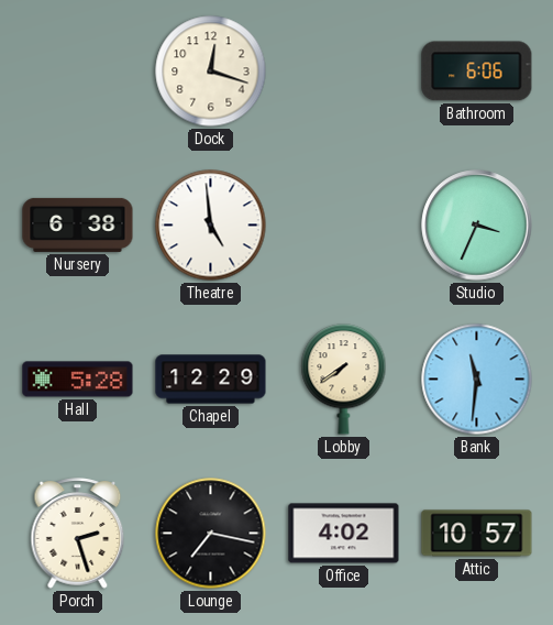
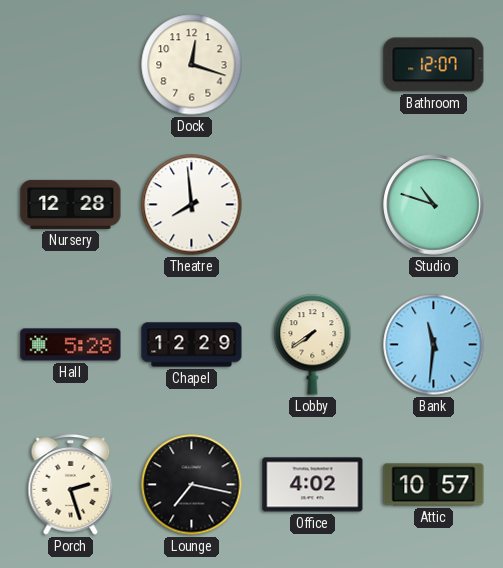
Bathroom: 6:06 -> 12:07
Nursery: 6:38 -> 12:28
Theatre: 4:59 -> 7:59
Studio: 3:34 -> 10:48
